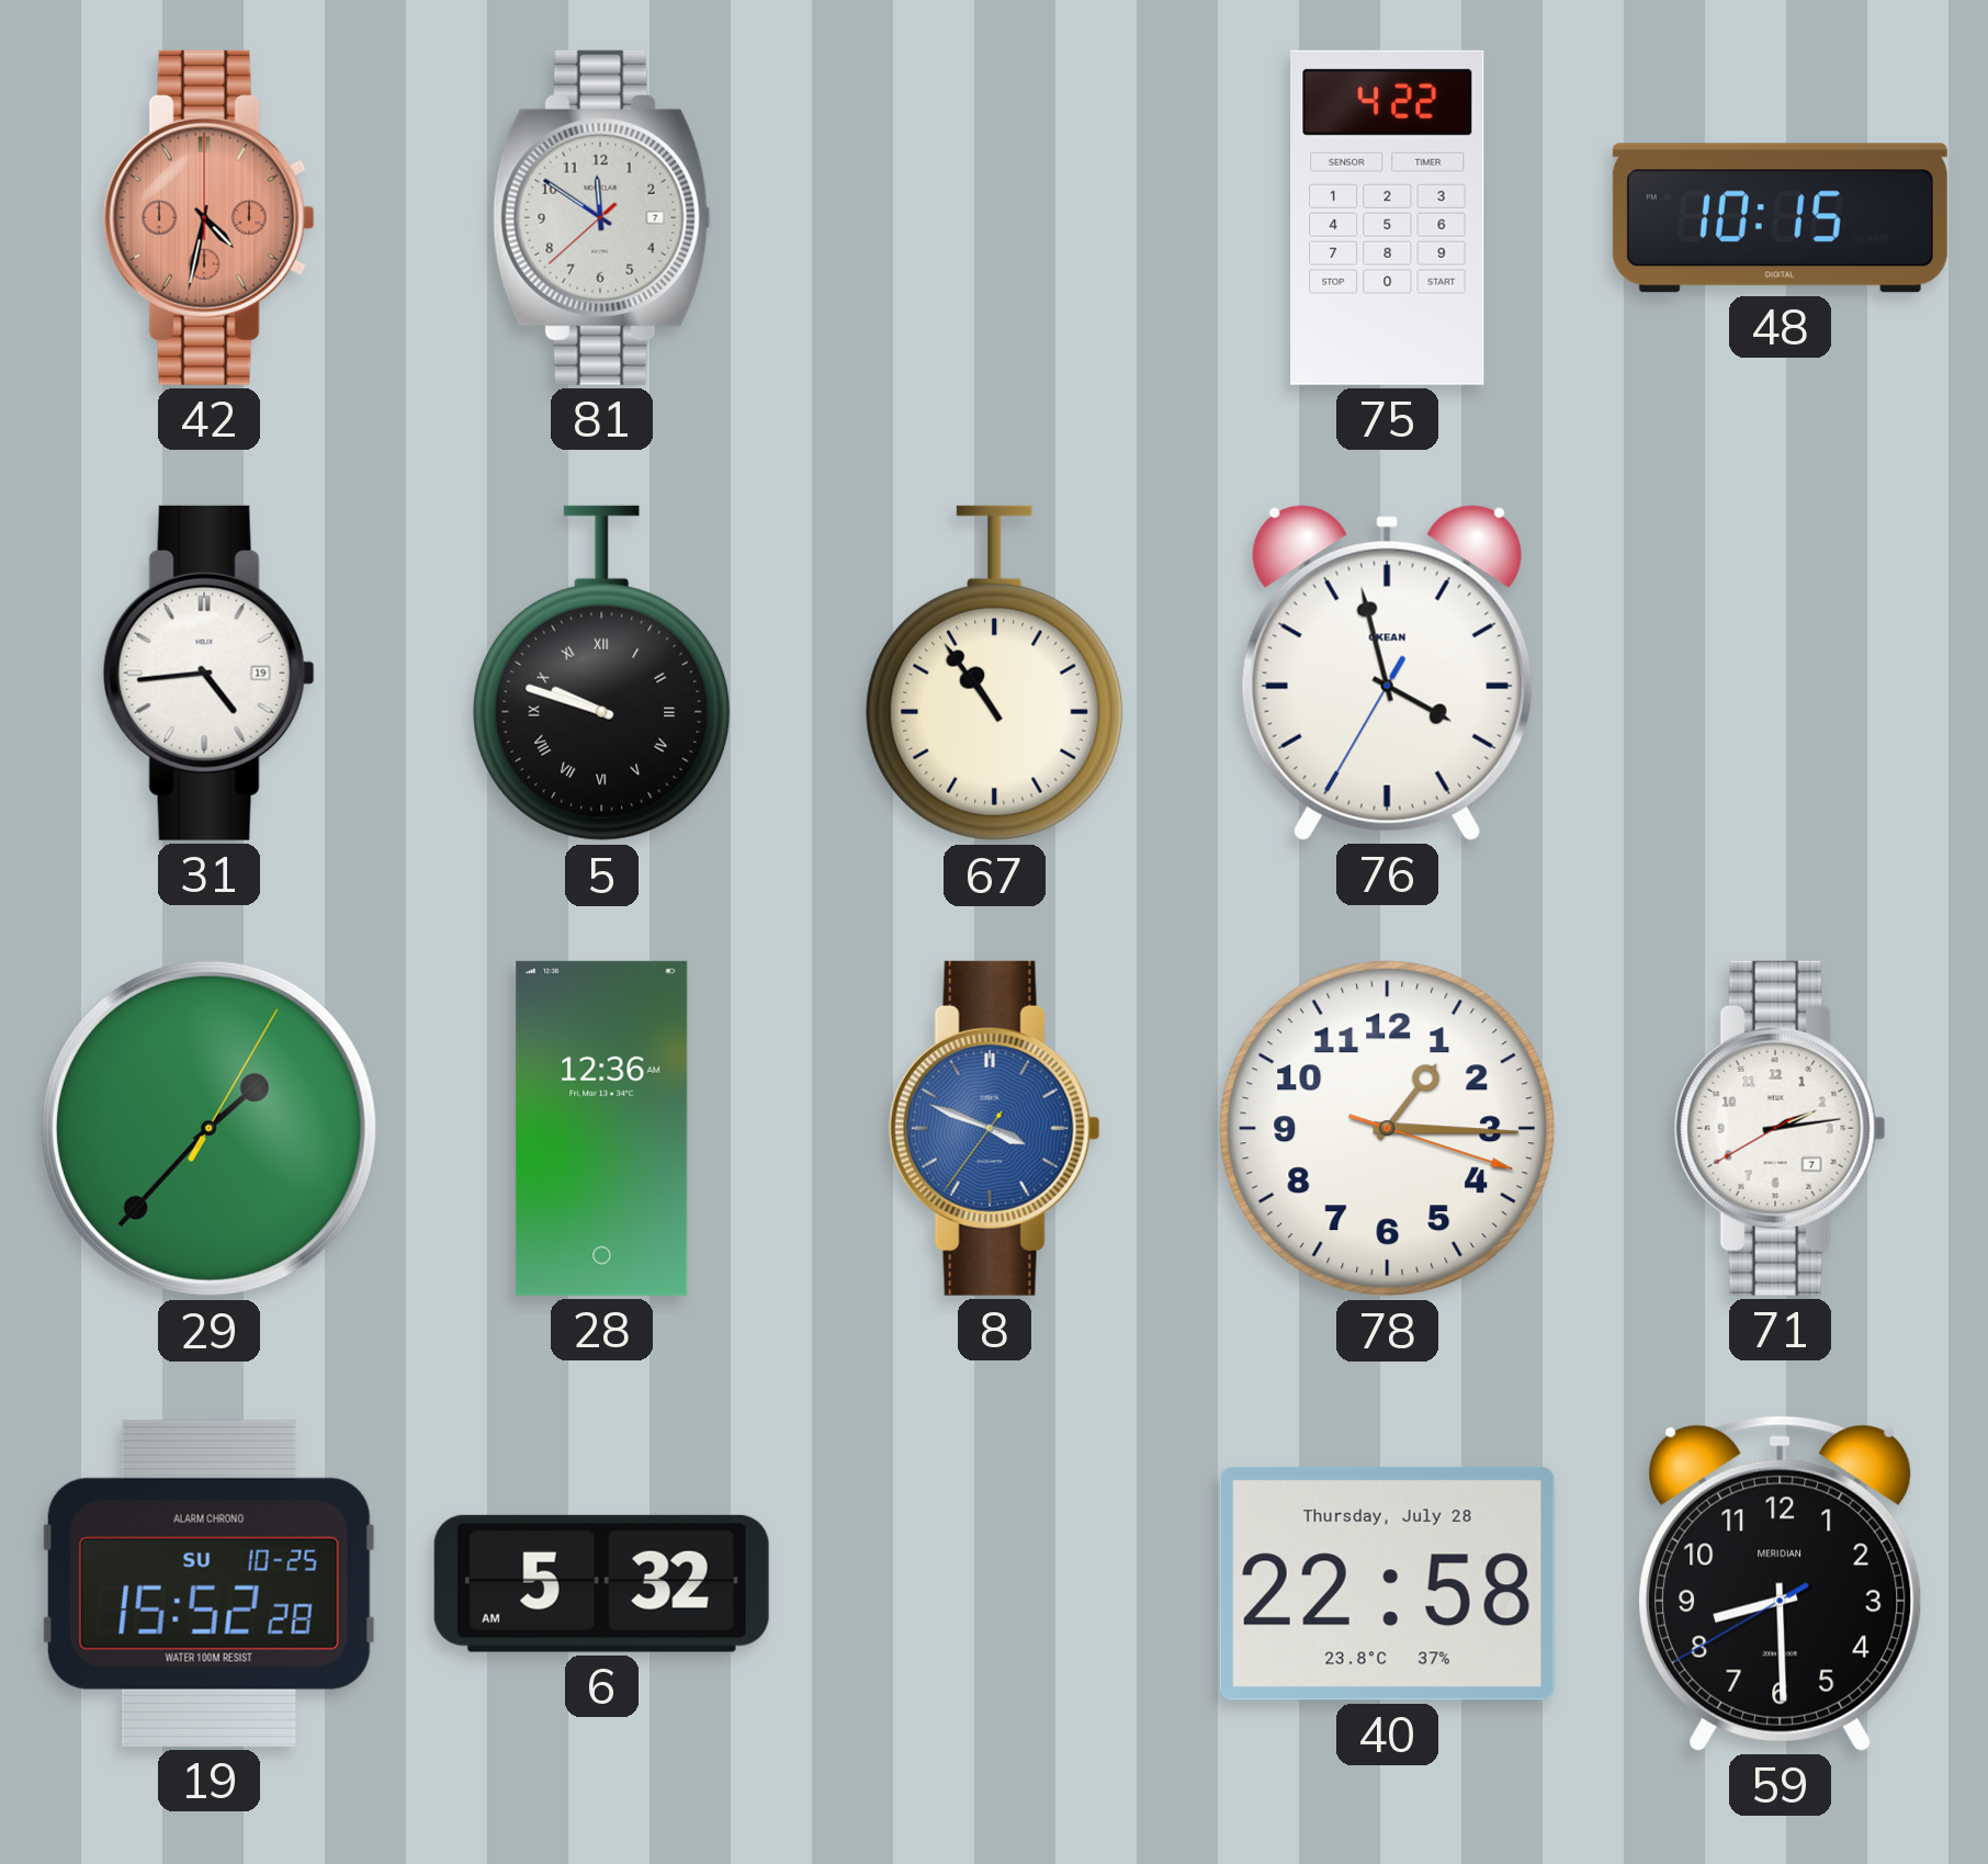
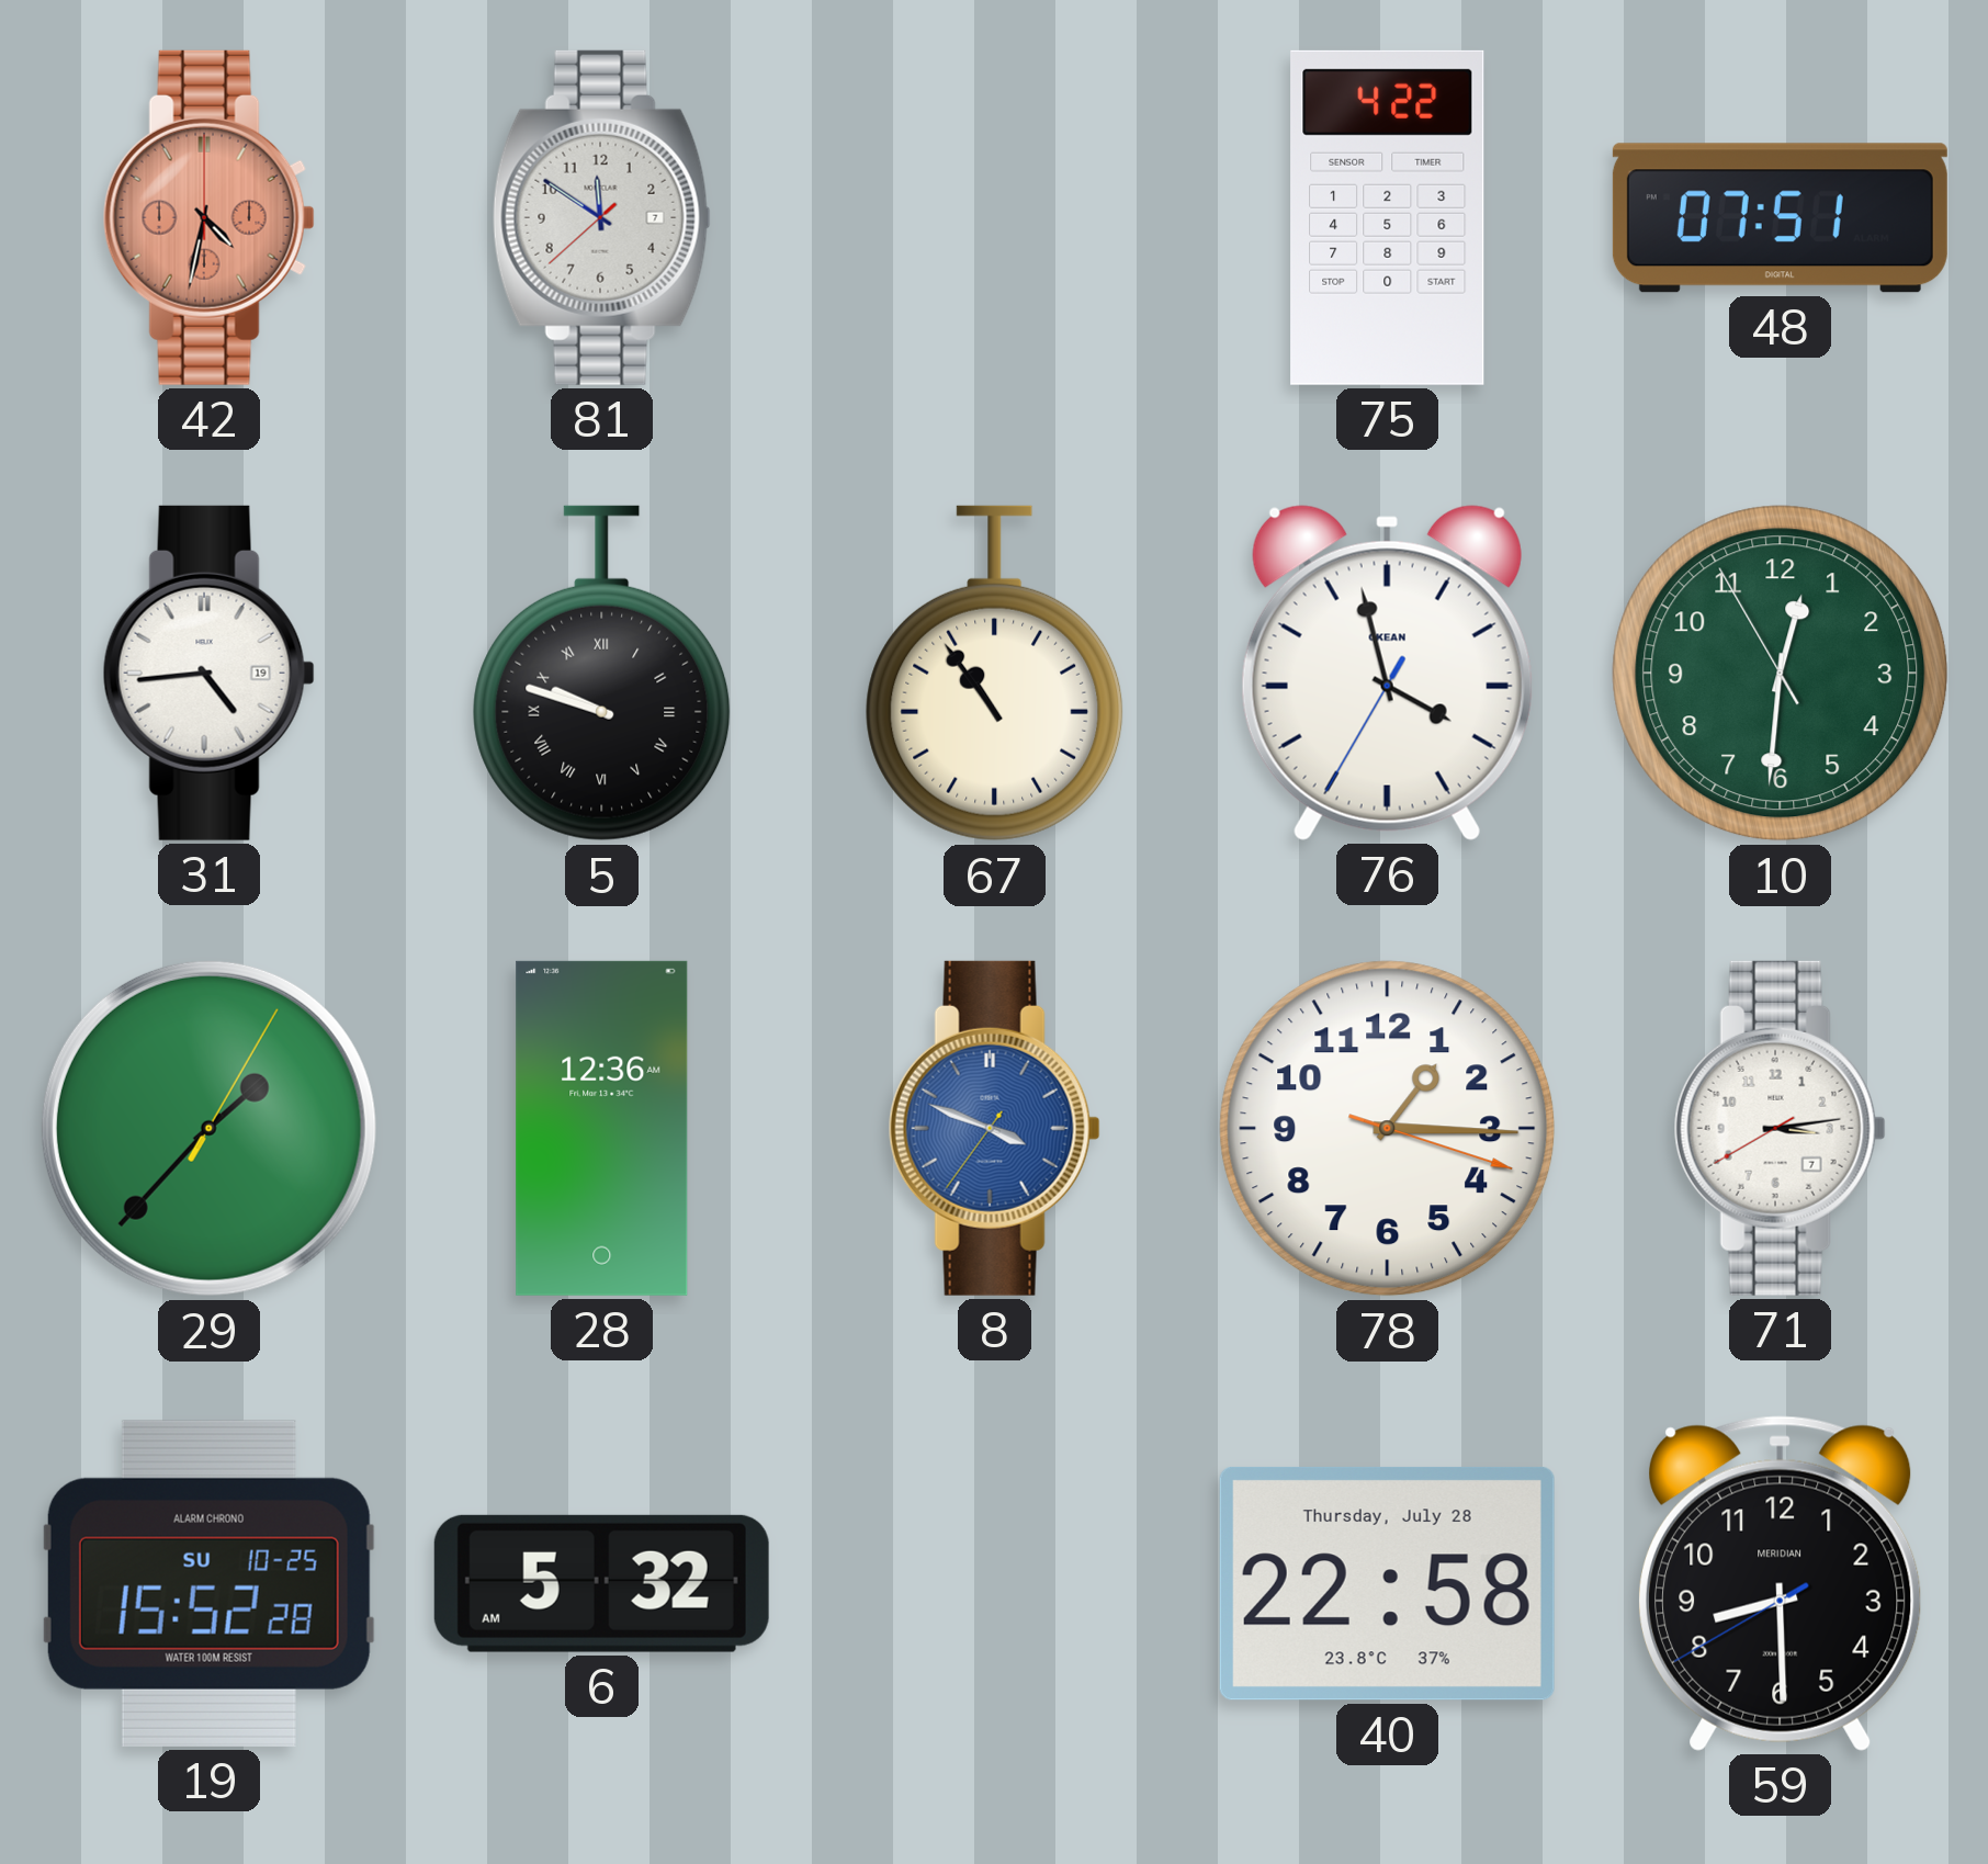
48: 10:15 -> 07:51
10: none -> 12:30
71: 2:13 -> 3:13
